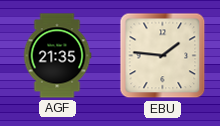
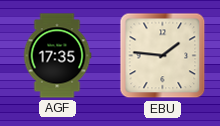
AGF: 21:35 -> 17:35
